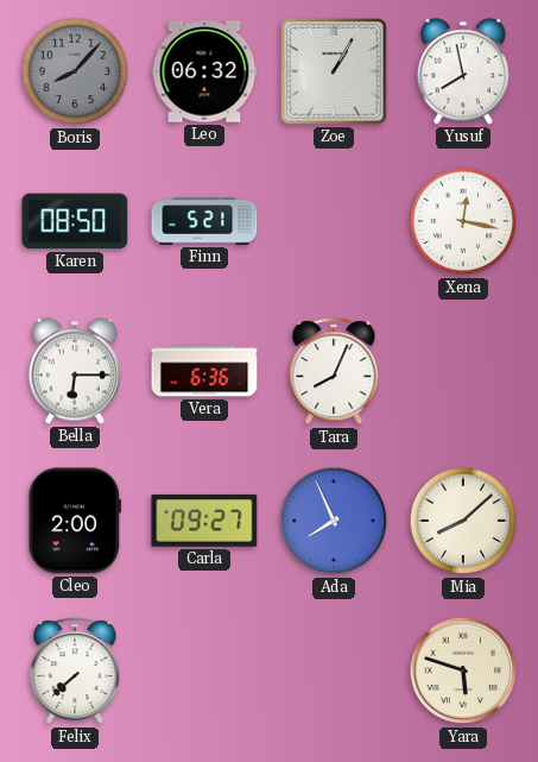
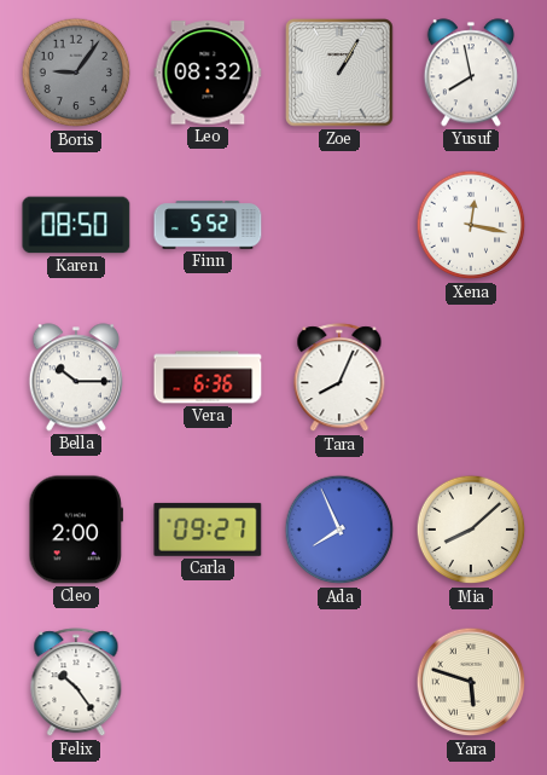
Boris: 8:07 -> 9:06
Leo: 06:32 -> 08:32
Finn: 5:21 -> 5:52
Bella: 6:15 -> 10:15
Felix: 7:38 -> 10:24
